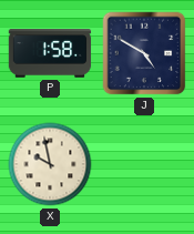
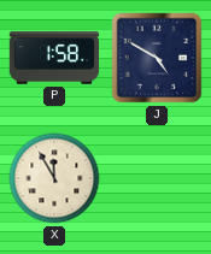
X: 9:58 -> 11:55
